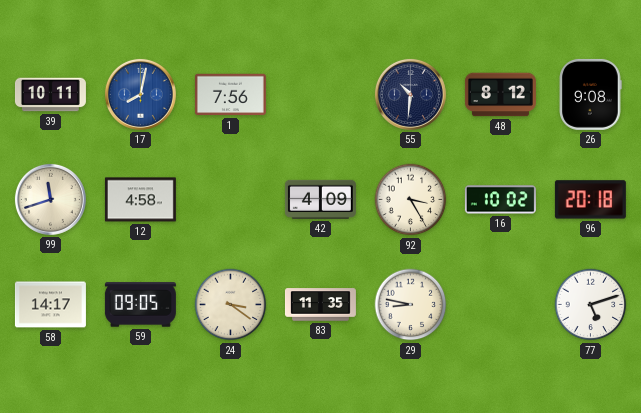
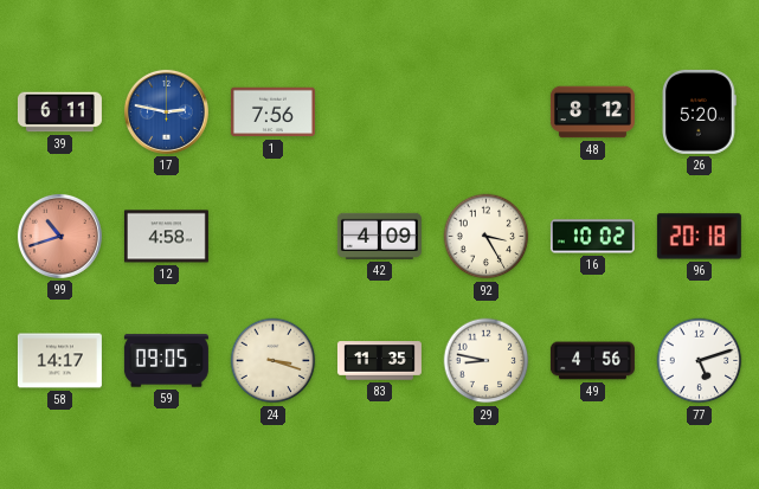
39: 10:11 -> 6:11
17: 8:02 -> 2:47
55: 10:31 -> none
26: 9:08 -> 5:20
99: 11:42 -> 10:42
99 dial: cream -> salmon
24: 3:21 -> 3:18
49: none -> 4:56
